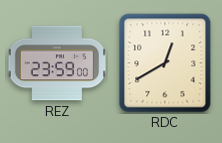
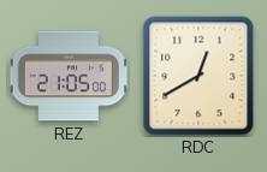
REZ: 23:59 -> 21:05
